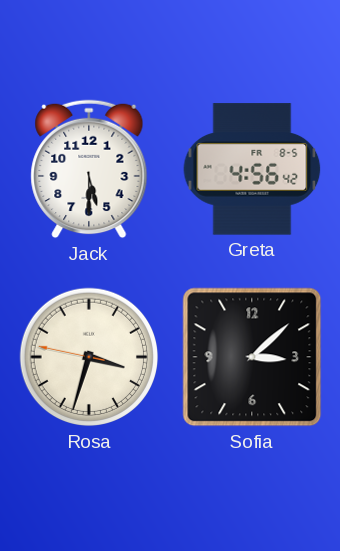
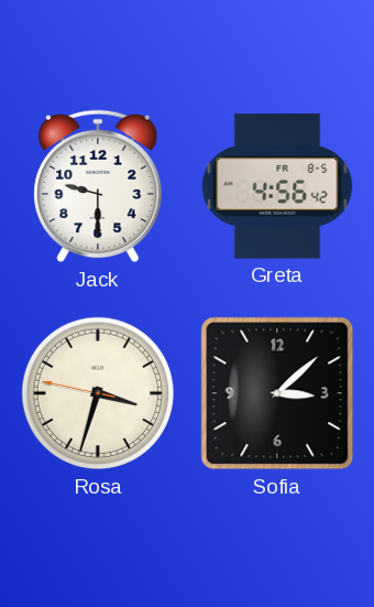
Jack: 5:30 -> 9:30
